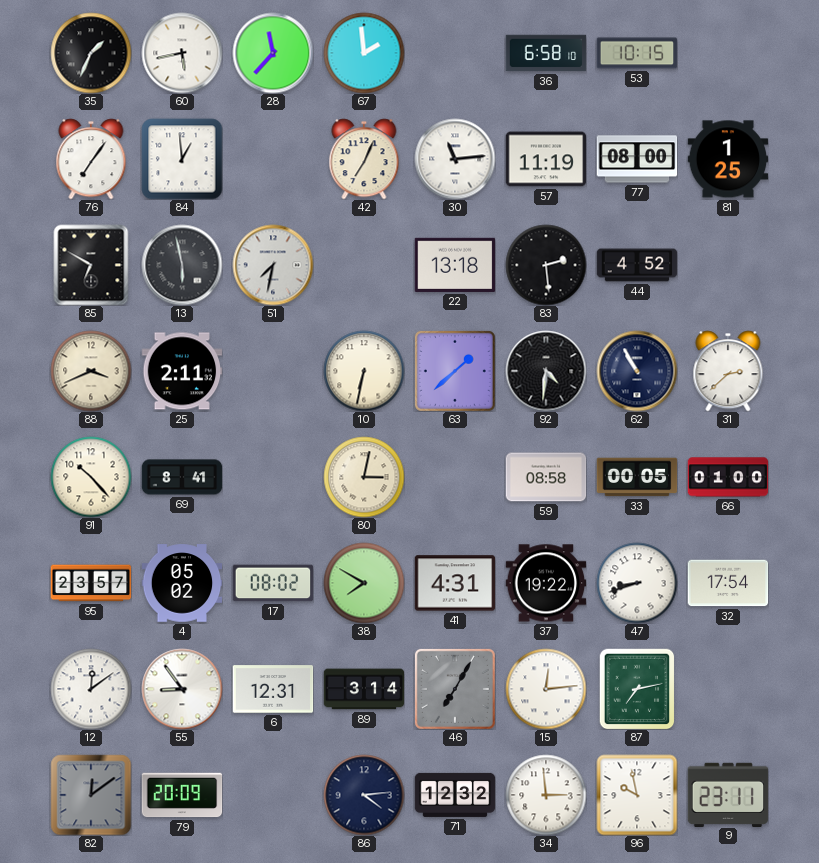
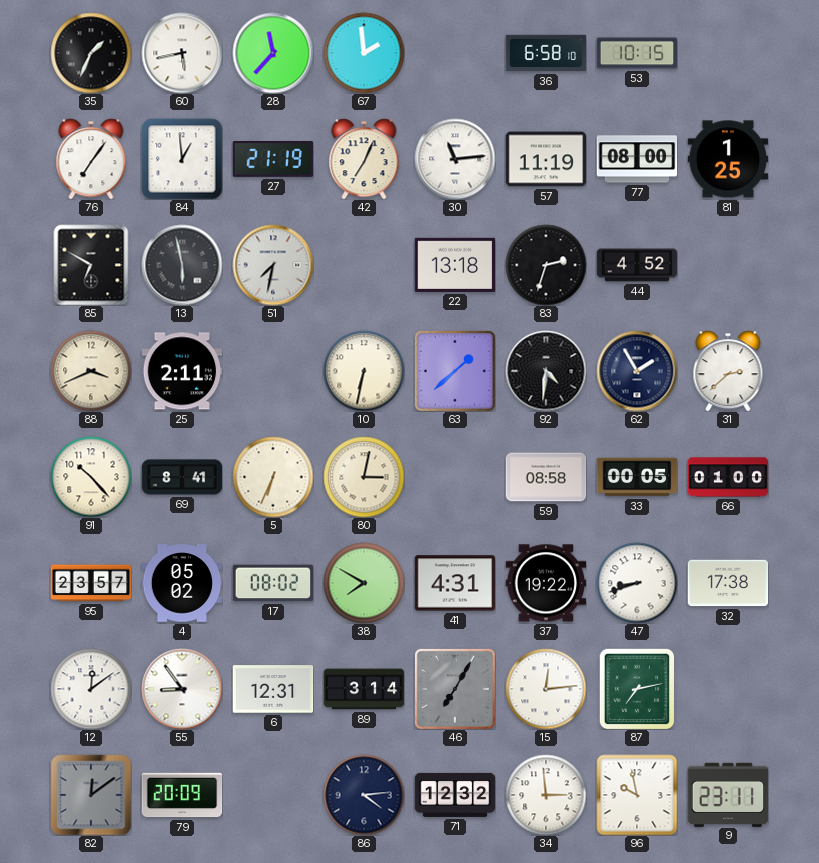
27: none -> 21:19
83: 2:29 -> 2:33
62: 10:55 -> 1:55
5: none -> 6:34
32: 17:54 -> 17:38
